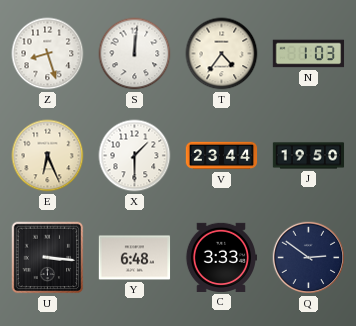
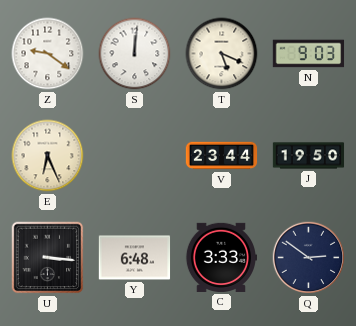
Z: 8:27 -> 9:21
T: 4:36 -> 5:19
N: 1:03 -> 9:03
X: 1:30 -> none
